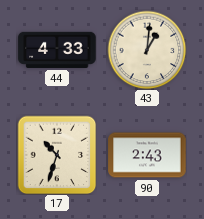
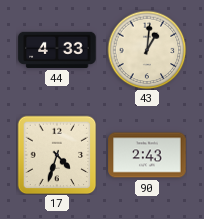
17: 10:33 -> 4:33
